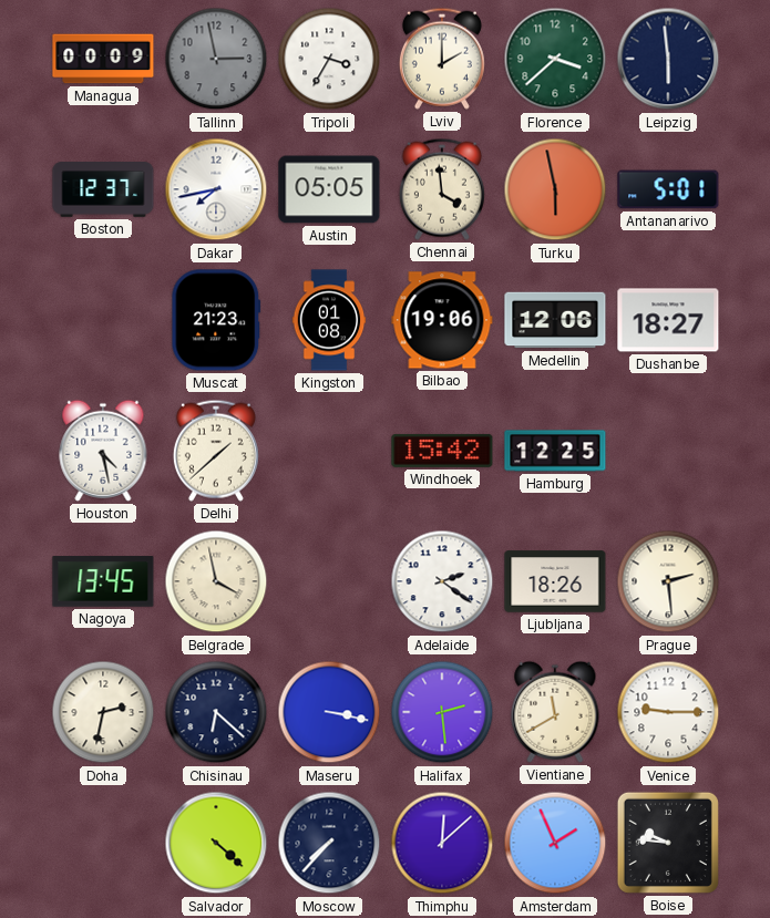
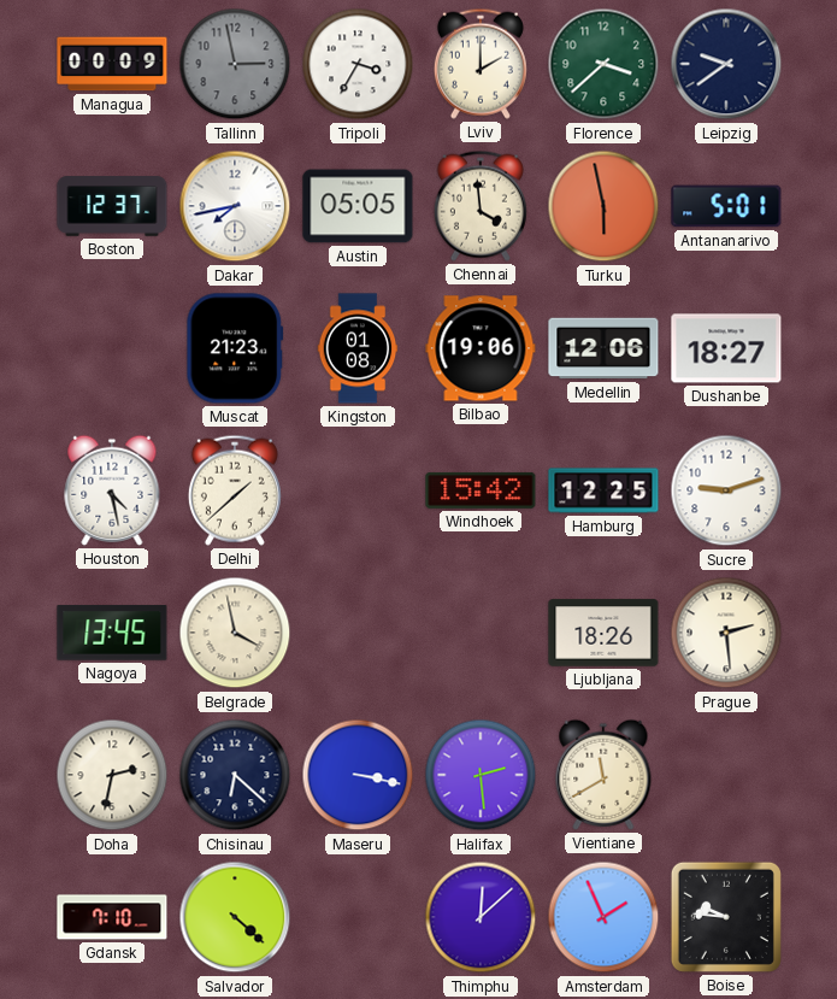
Leipzig: 5:59 -> 9:39
Sucre: none -> 9:12
Adelaide: 2:21 -> none
Venice: 9:15 -> none
Gdansk: none -> 7:10
Moscow: 7:37 -> none
